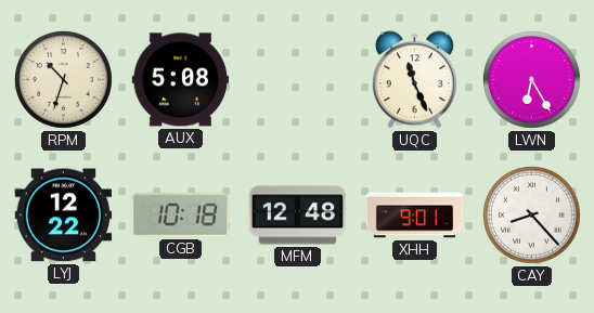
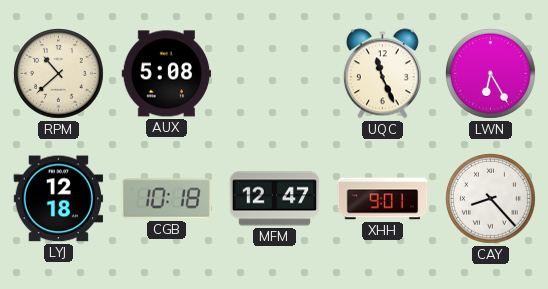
RPM: 10:33 -> 10:38
LYJ: 12:22 -> 12:18
MFM: 12:48 -> 12:47
